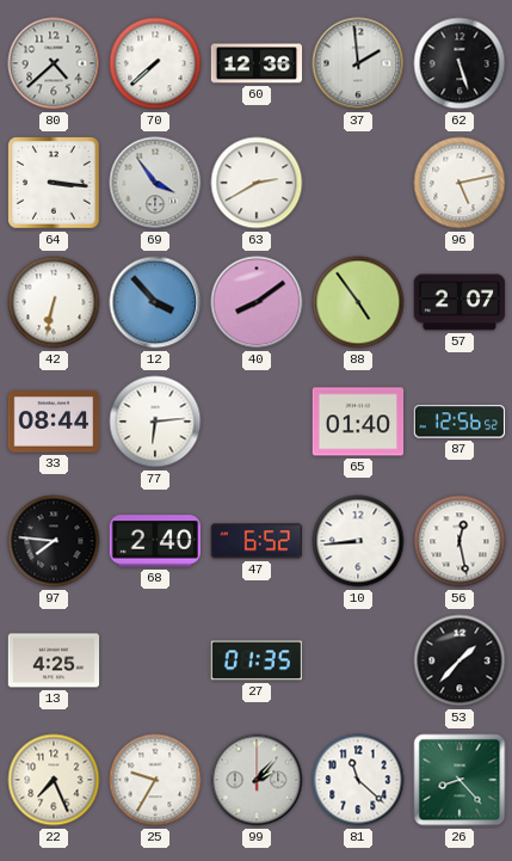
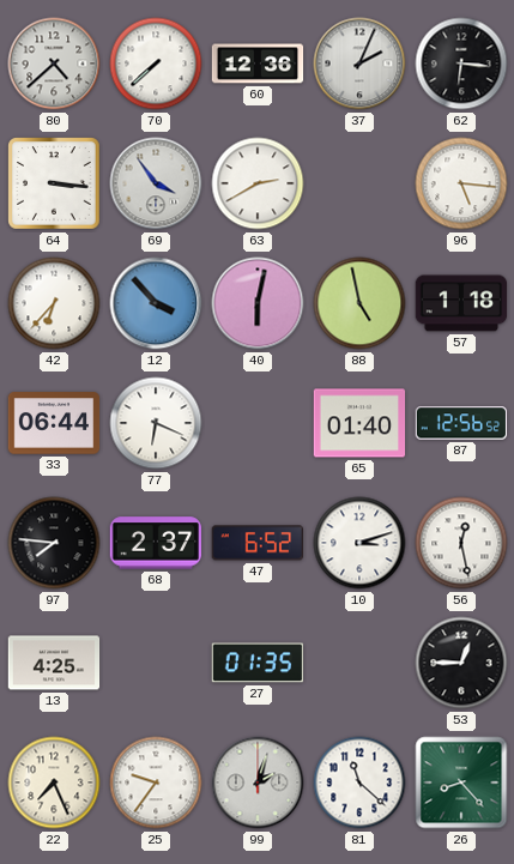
37: 1:59 -> 2:04
62: 5:27 -> 6:16
96: 5:13 -> 5:16
42: 6:32 -> 6:37
40: 8:09 -> 6:02
88: 4:54 -> 4:58
57: 2:07 -> 1:18
33: 08:44 -> 06:44
77: 6:14 -> 6:19
68: 2:40 -> 2:37
10: 8:44 -> 3:12
53: 1:37 -> 12:45
25: 9:35 -> 9:36
99: 2:07 -> 2:03
